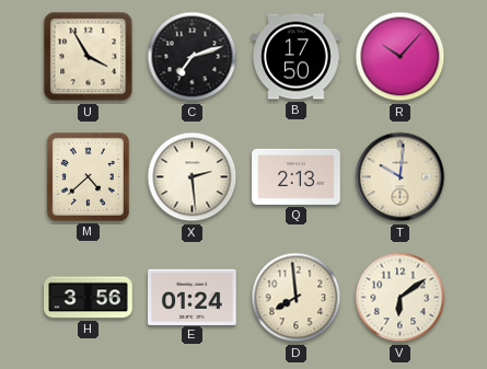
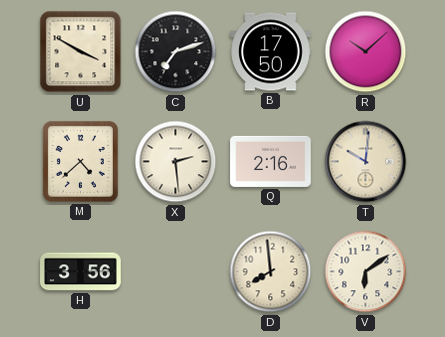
U: 3:55 -> 3:50
R: 10:07 -> 10:08
Q: 2:13 -> 2:16
E: 01:24 -> none
